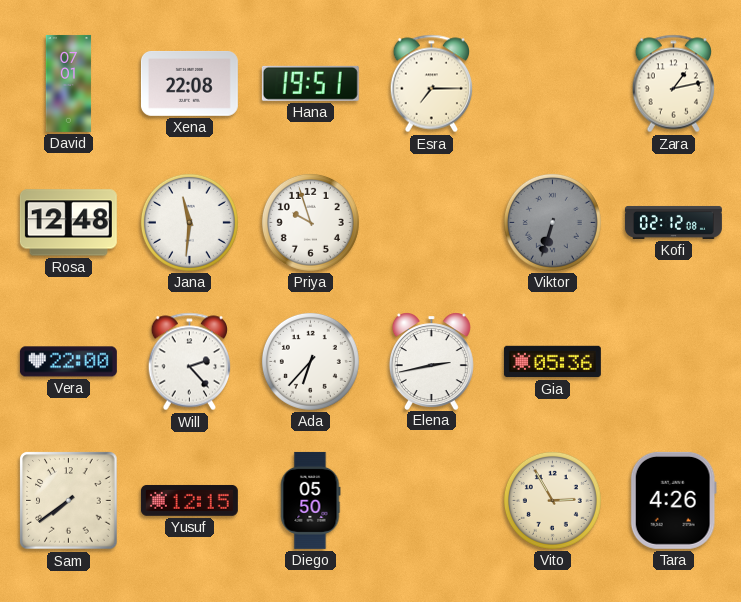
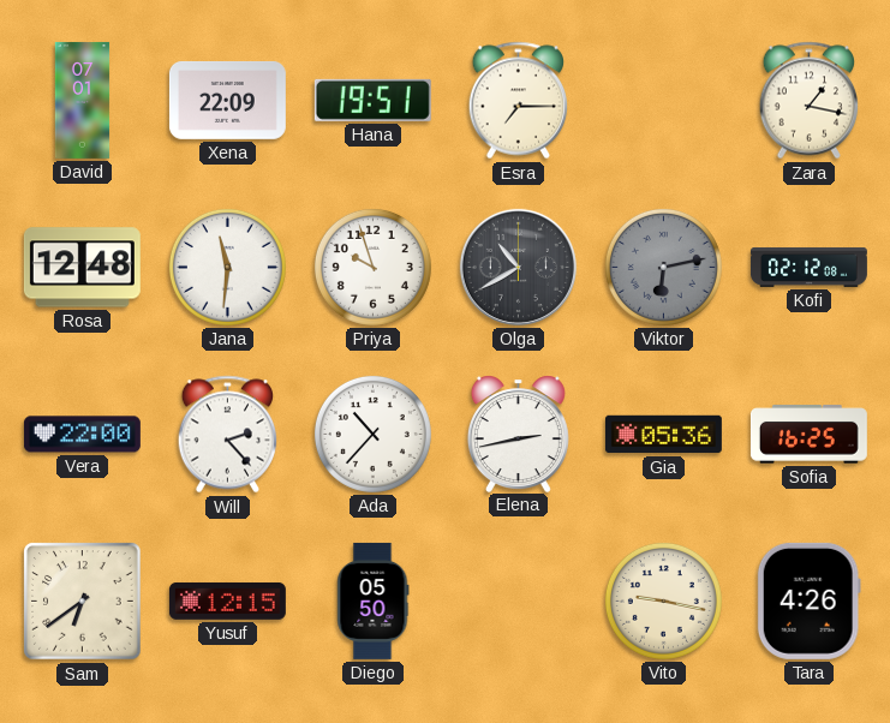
Xena: 22:08 -> 22:09
Zara: 1:13 -> 1:17
Olga: none -> 10:40
Viktor: 6:33 -> 6:13
Ada: 6:37 -> 10:37
Sofia: none -> 16:25
Sam: 7:39 -> 6:39
Vito: 2:55 -> 9:17
